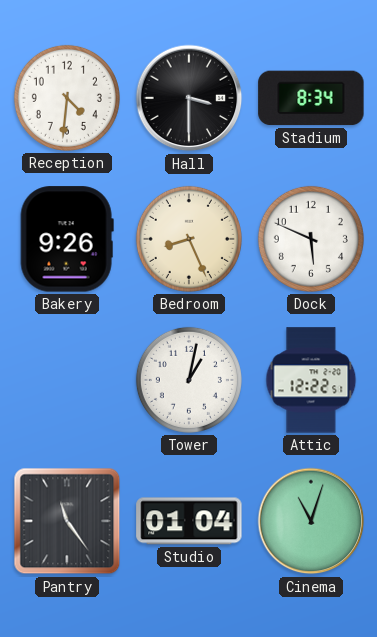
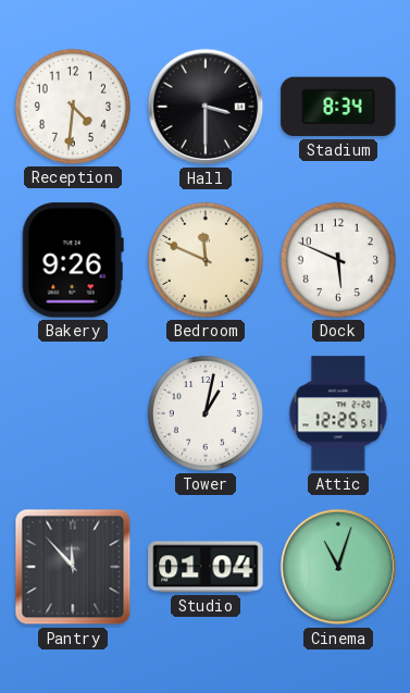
Bedroom: 8:26 -> 11:49
Attic: 12:22 -> 12:25
Pantry: 11:24 -> 11:53
